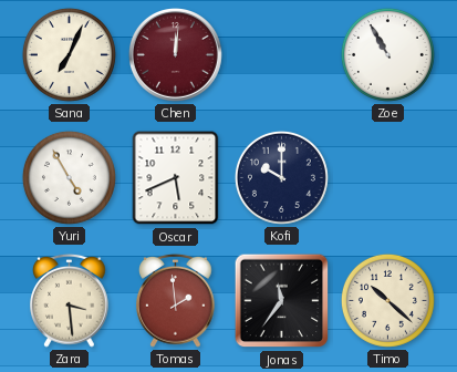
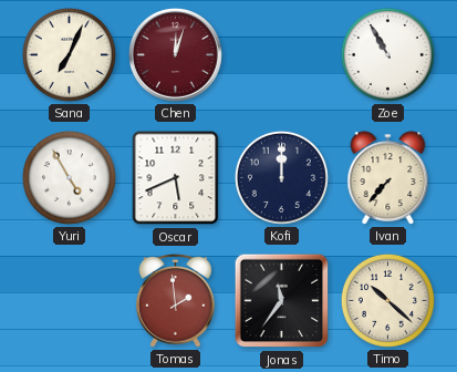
Chen: 12:01 -> 12:03
Kofi: 10:00 -> 12:00
Ivan: none -> 7:37
Zara: 3:29 -> none
